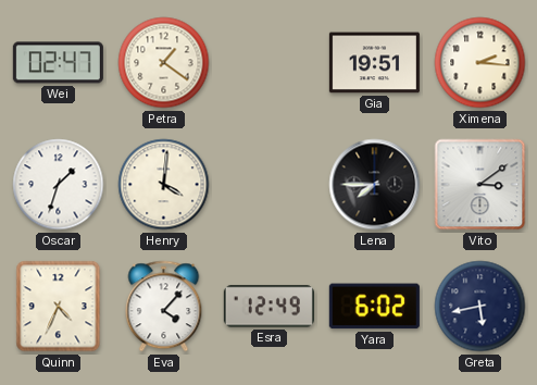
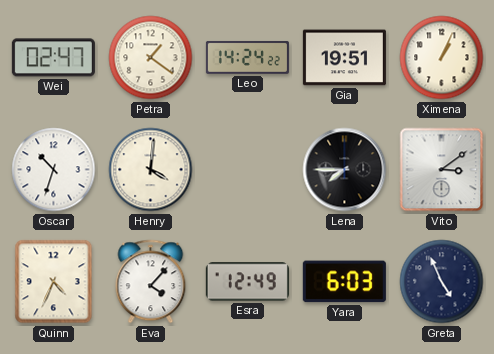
Leo: none -> 14:24
Ximena: 2:16 -> 1:04
Oscar: 1:33 -> 10:33
Yara: 6:02 -> 6:03
Greta: 5:43 -> 4:56
